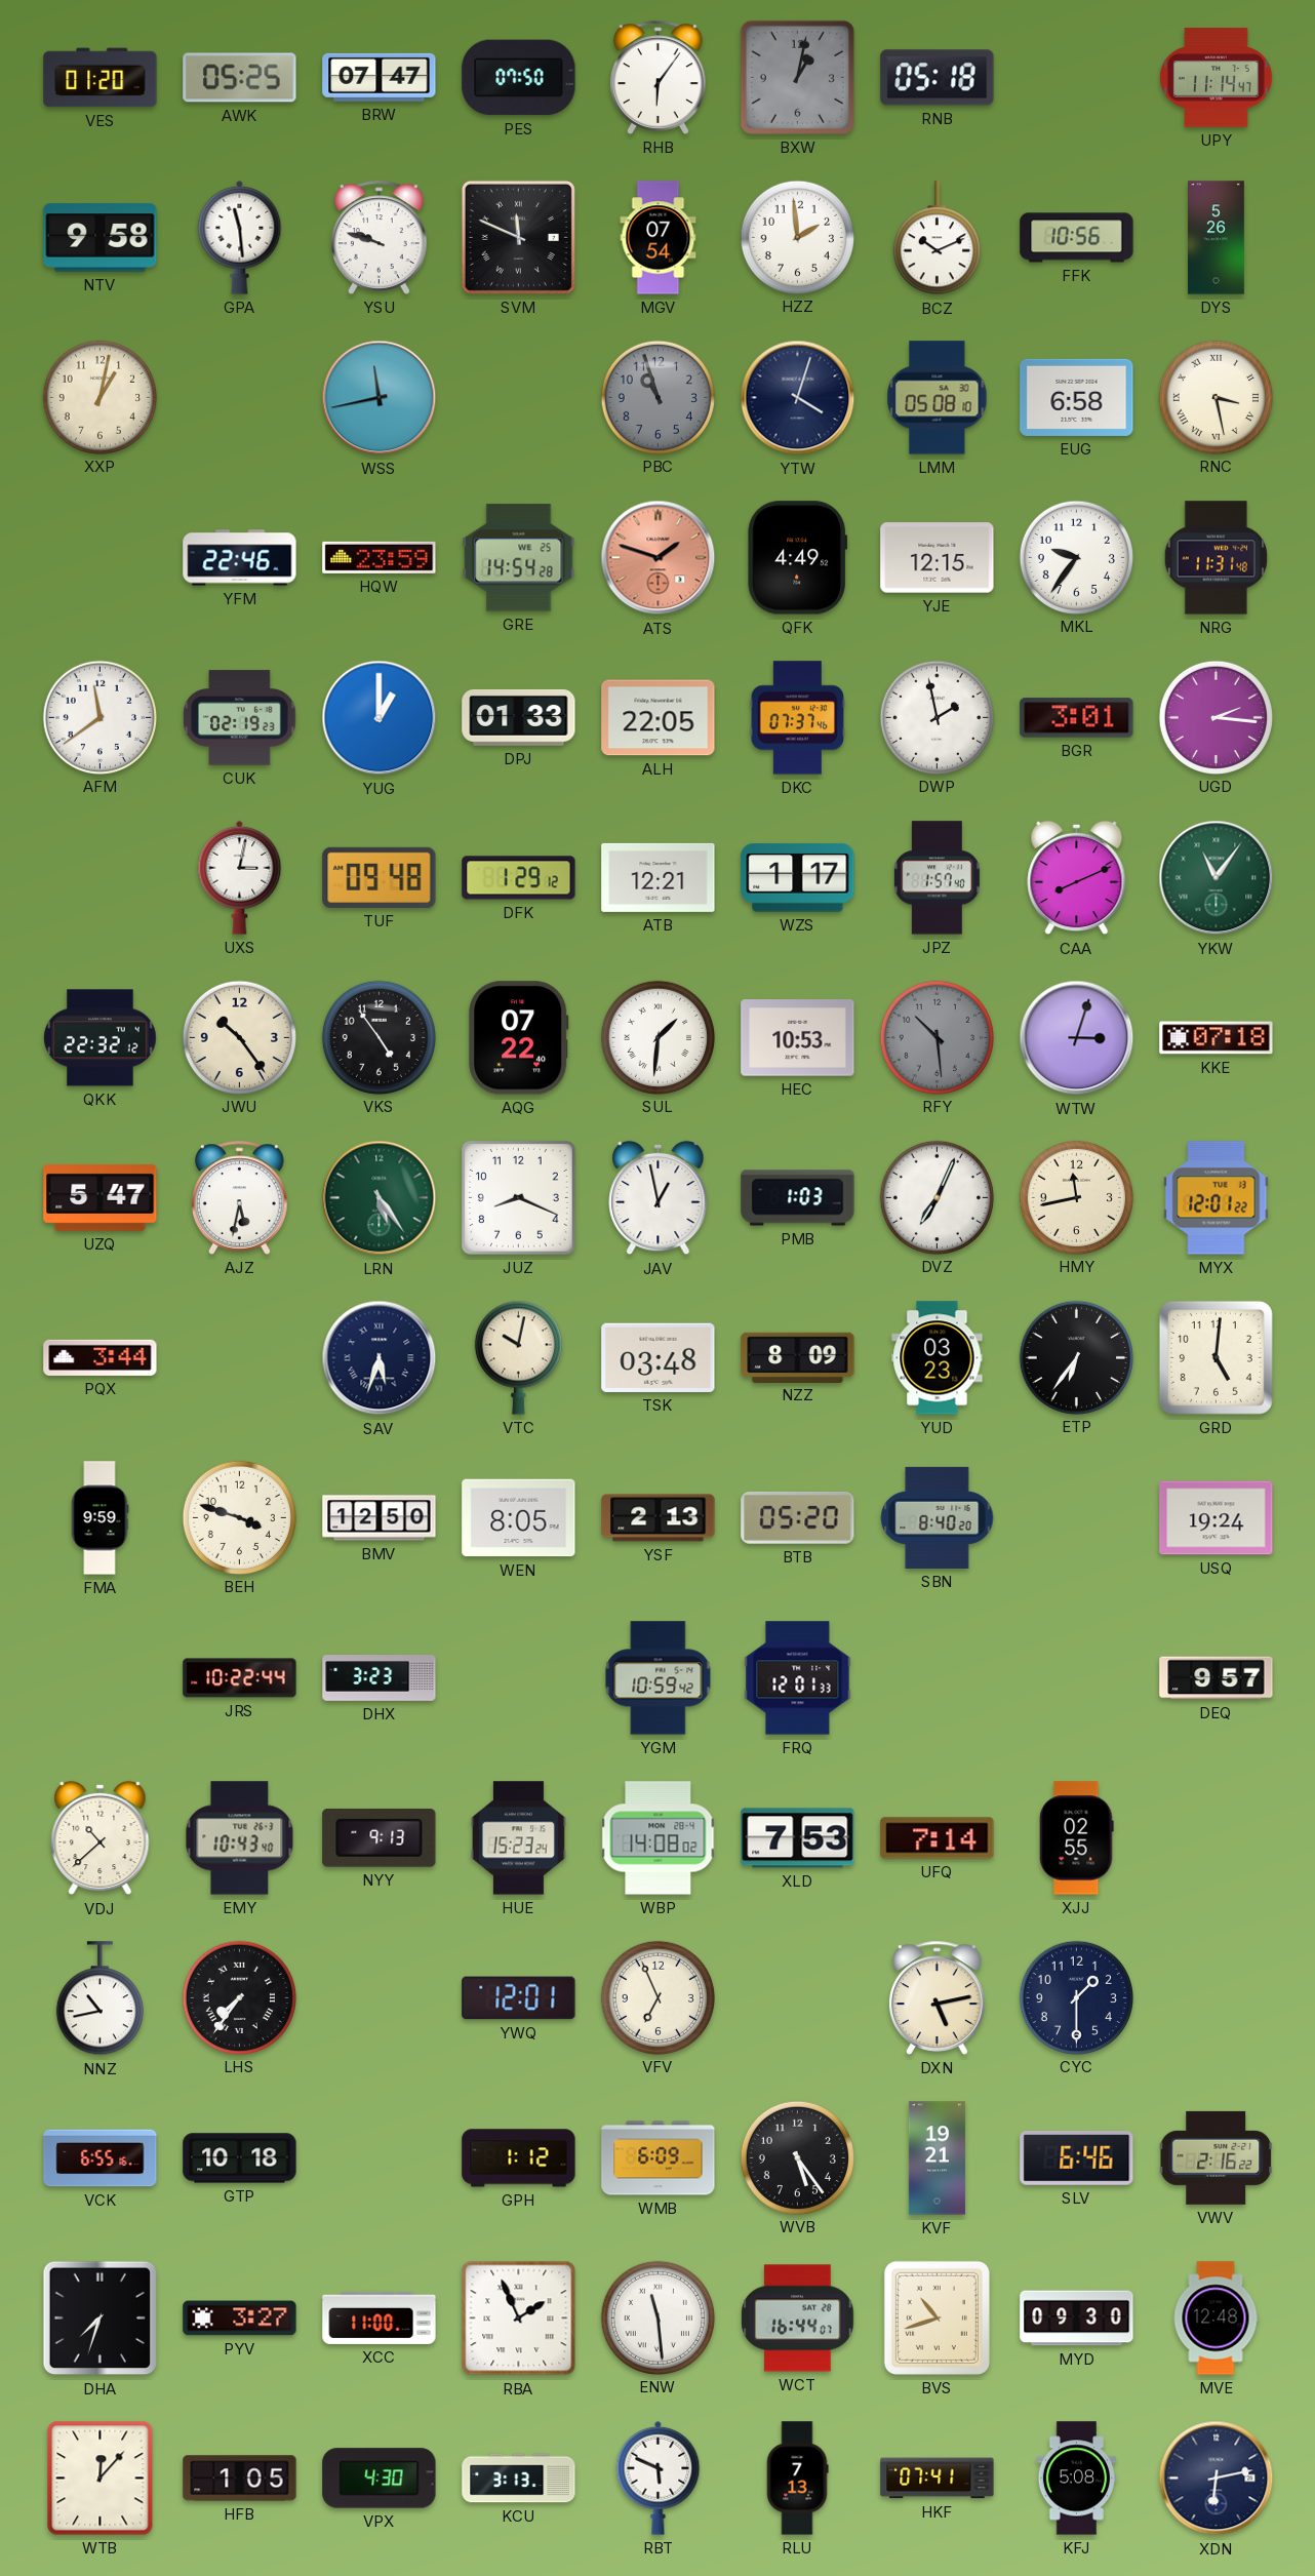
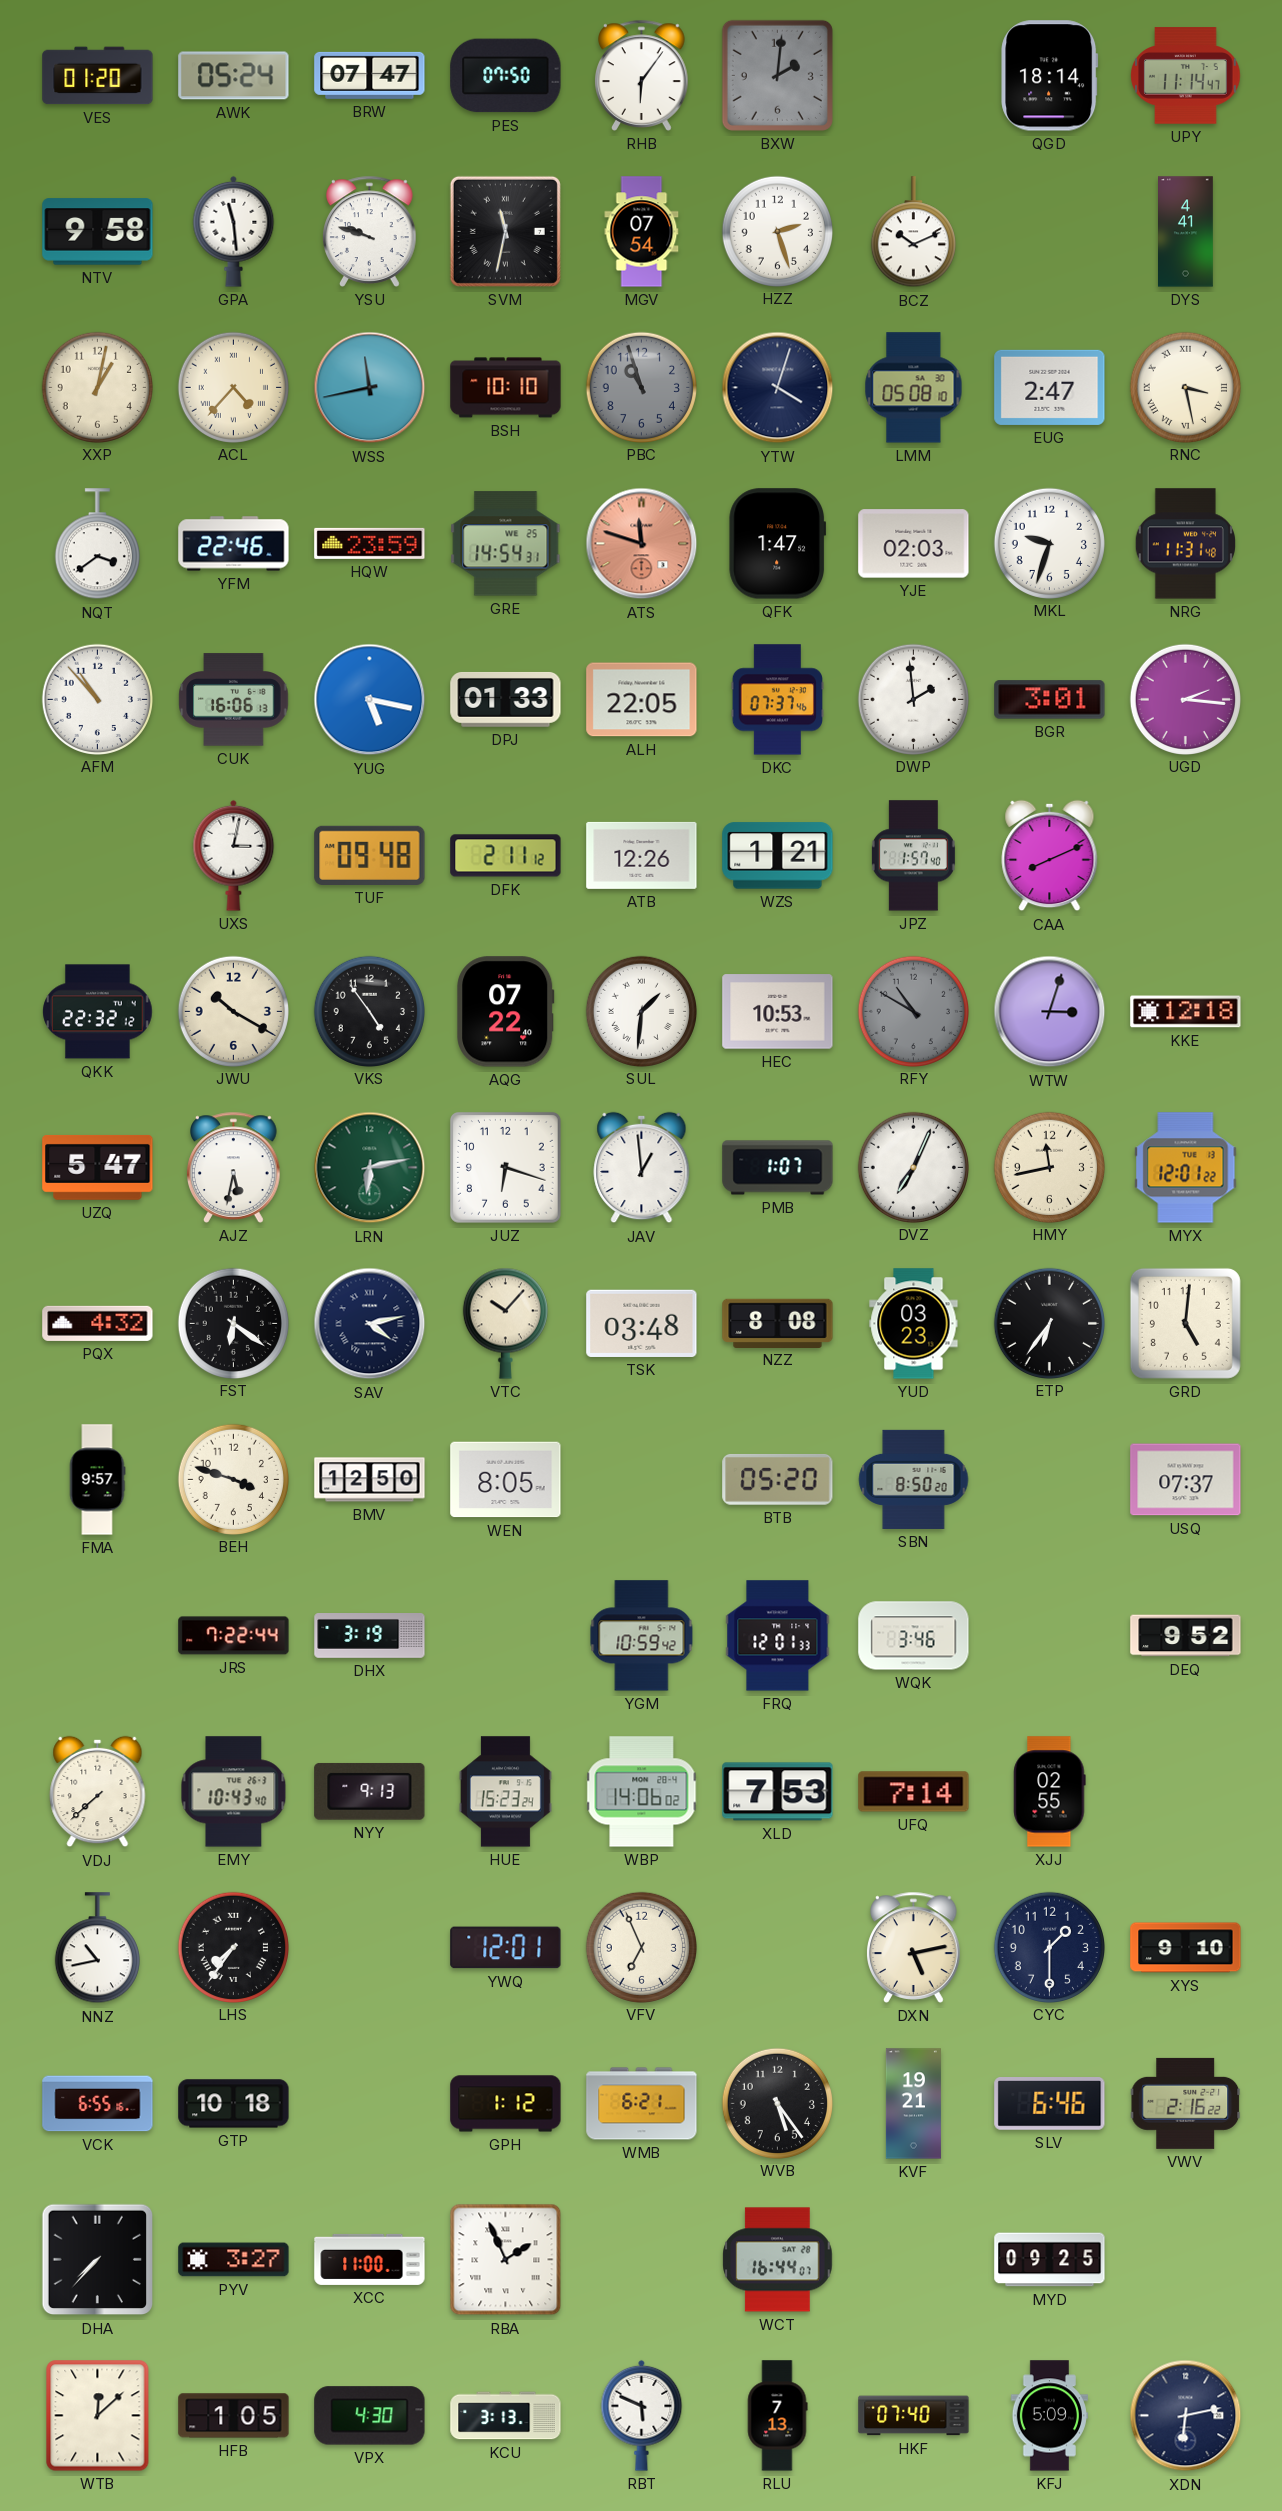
AWK: 05:25 -> 05:24
BXW: 1:02 -> 2:01
RNB: 05:18 -> none
QGD: none -> 18:14
SVM: 11:49 -> 11:32
HZZ: 1:59 -> 2:27
FFK: 10:56 -> none
DYS: 5:26 -> 4:41
ACL: none -> 4:37
BSH: none -> 10:10
EUG: 6:58 -> 2:47
NQT: none -> 3:39
GRE: 14:54:28 -> 14:54:31
ATS: 1:48 -> 11:48
QFK: 4:49 -> 1:47
YJE: 12:15 -> 02:03
MKL: 9:36 -> 9:33
AFM: 11:39 -> 10:53
CUK: 02:19 -> 16:06
YUG: 1:00 -> 5:17
DWP: 1:58 -> 1:59
DFK: 1:29 -> 2:11
ATB: 12:21 -> 12:26
WZS: 1:17 -> 1:21
YKW: 11:06 -> none
JWU: 10:24 -> 10:20
RFY: 10:29 -> 10:50
KKE: 07:18 -> 12:18
LRN: 5:24 -> 6:13
JUZ: 8:19 -> 6:18
JAV: 12:58 -> 12:59
PMB: 1:03 -> 1:07
PQX: 3:44 -> 4:32
FST: none -> 6:21
SAV: 5:33 -> 4:13
VTC: 10:02 -> 10:07
NZZ: 8:09 -> 8:08
FMA: 9:59 -> 9:57
YSF: 2:13 -> none
SBN: 8:40 -> 8:50
USQ: 19:24 -> 07:37
JRS: 10:22 -> 7:22
DHX: 3:23 -> 3:19
WQK: none -> 3:46
DEQ: 9:57 -> 9:52
VDJ: 10:38 -> 7:38
WBP: 14:08 -> 14:06
XYS: none -> 9:10
WMB: 6:09 -> 6:21
DHA: 7:33 -> 7:37
ENW: 11:29 -> none
BVS: 10:42 -> none
MYD: 09:30 -> 09:25
MVE: 12:48 -> none
WTB: 12:07 -> 12:08
HKF: 07:41 -> 07:40
KFJ: 5:08 -> 5:09
